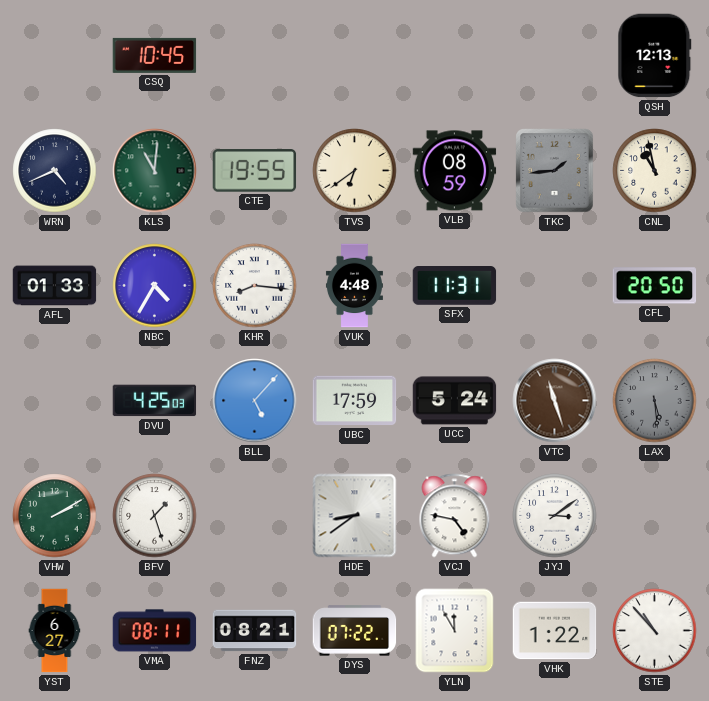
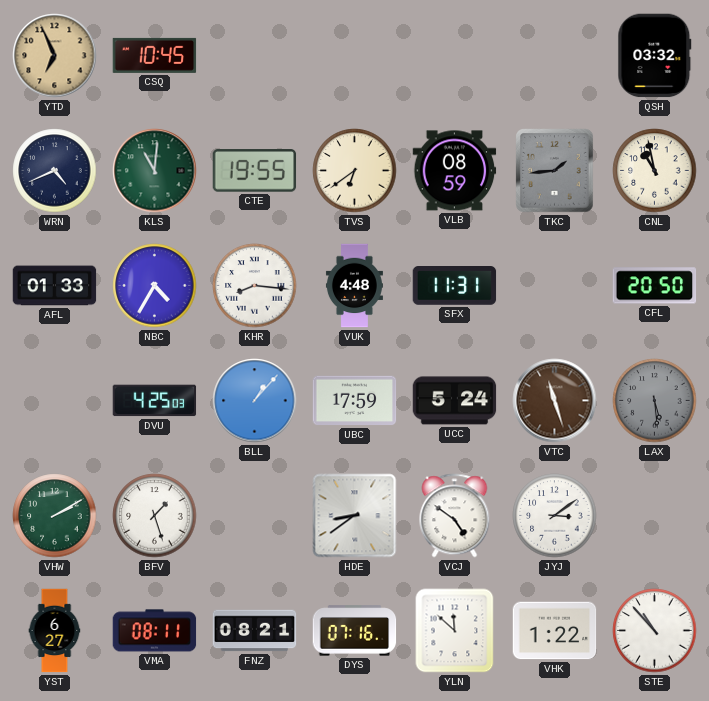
YTD: none -> 6:56
QSH: 12:13 -> 03:32
BLL: 5:07 -> 1:07
VCJ: 4:47 -> 4:51
DYS: 07:22 -> 07:16
YLN: 11:55 -> 11:52
